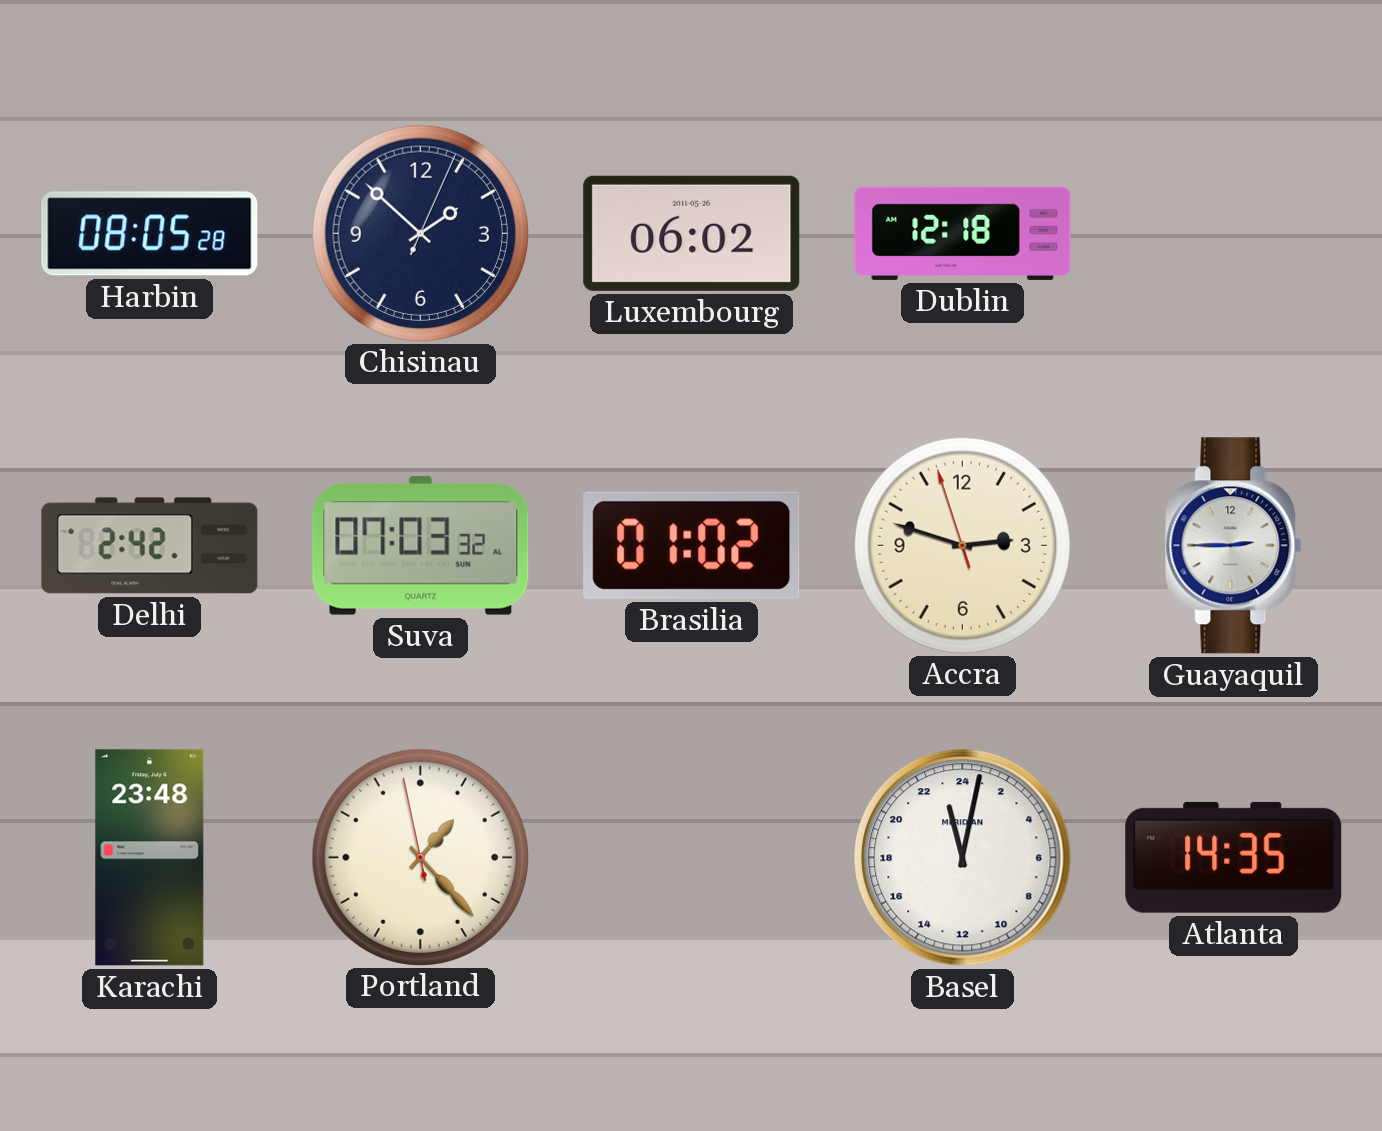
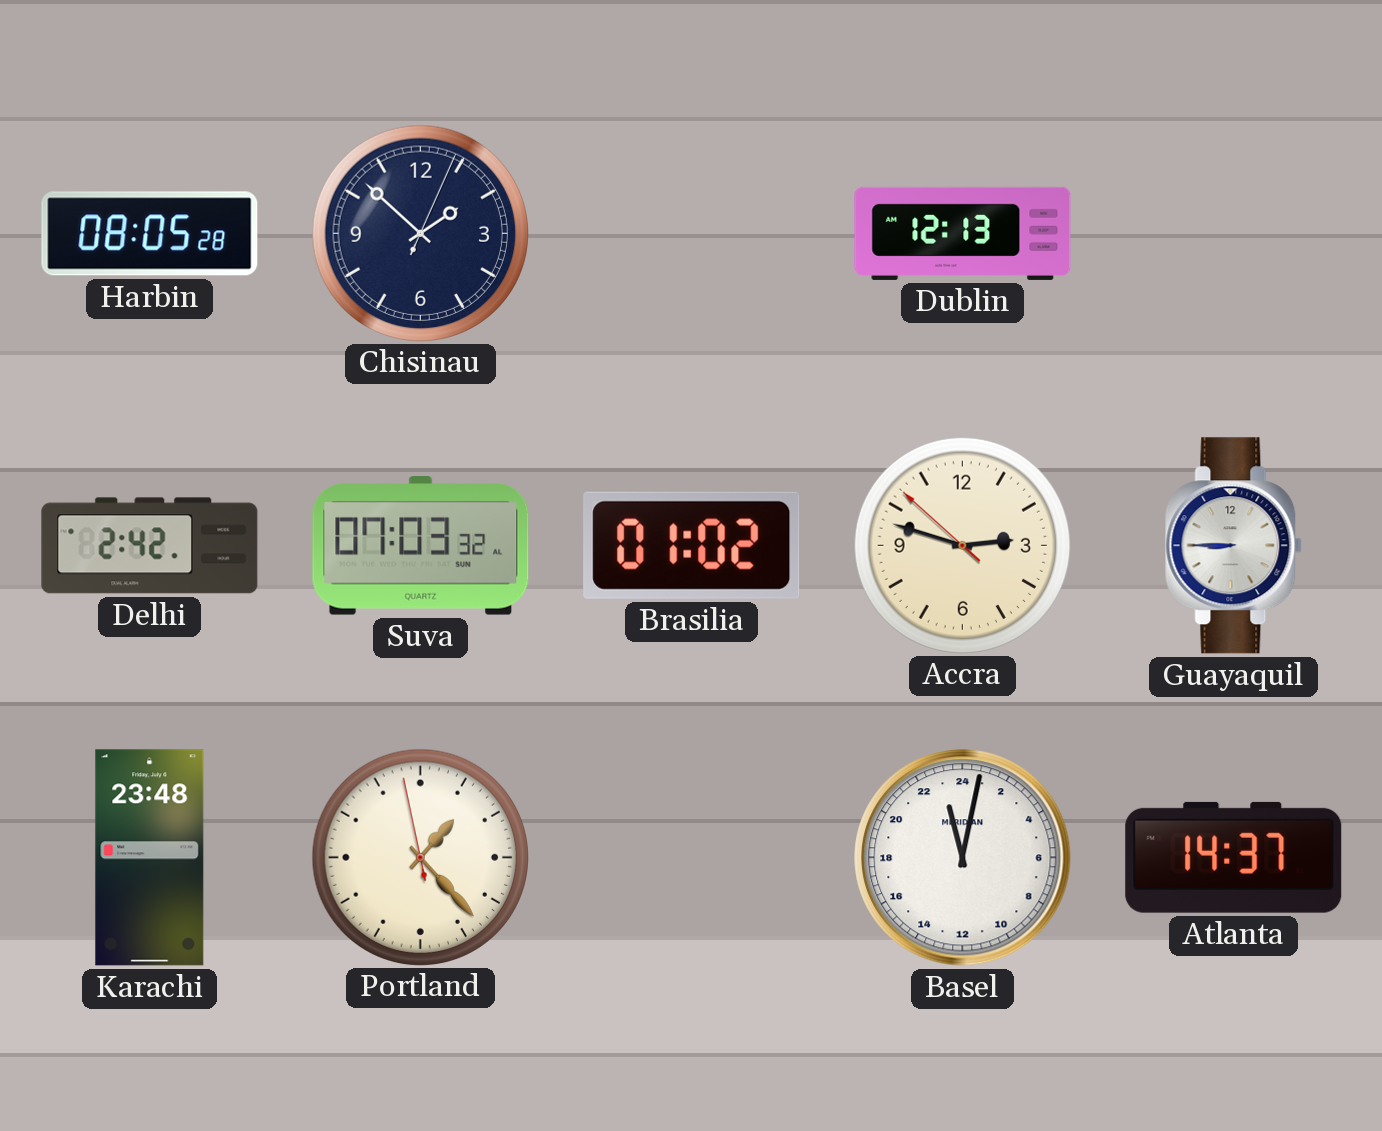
Luxembourg: 06:02 -> none
Dublin: 12:18 -> 12:13
Accra: 2:47:57 -> 2:47:52
Guayaquil: 2:45 -> 8:45
Atlanta: 14:35 -> 14:37
